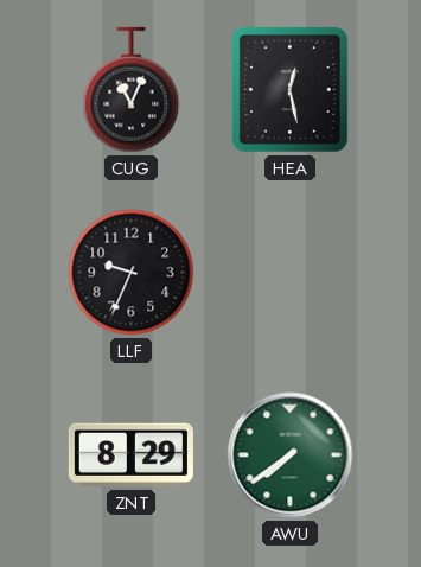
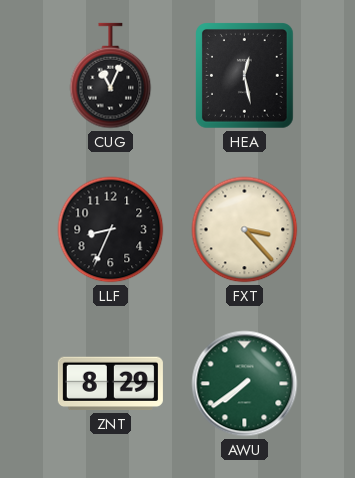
LLF: 9:34 -> 8:34
FXT: none -> 3:23
